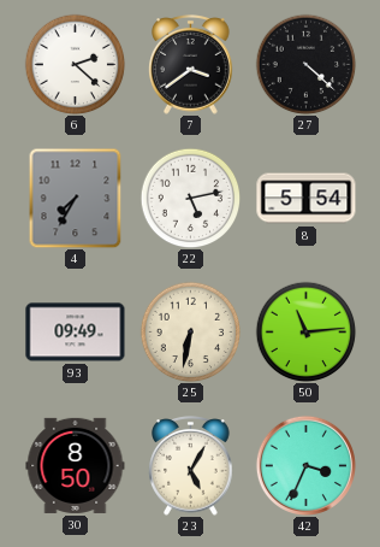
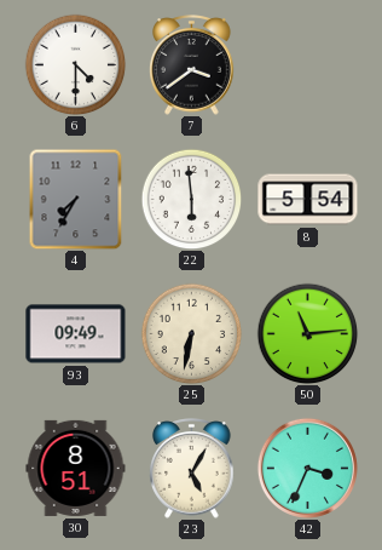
6: 2:22 -> 4:30
27: 4:22 -> none
22: 5:13 -> 5:59
30: 8:50 -> 8:51
